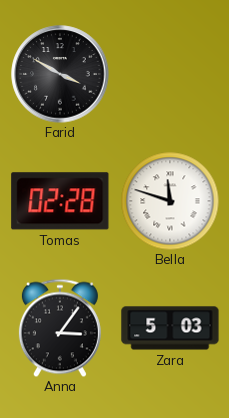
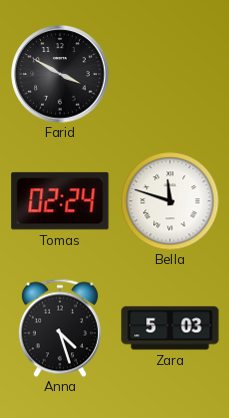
Tomas: 02:28 -> 02:24
Anna: 3:06 -> 4:27
